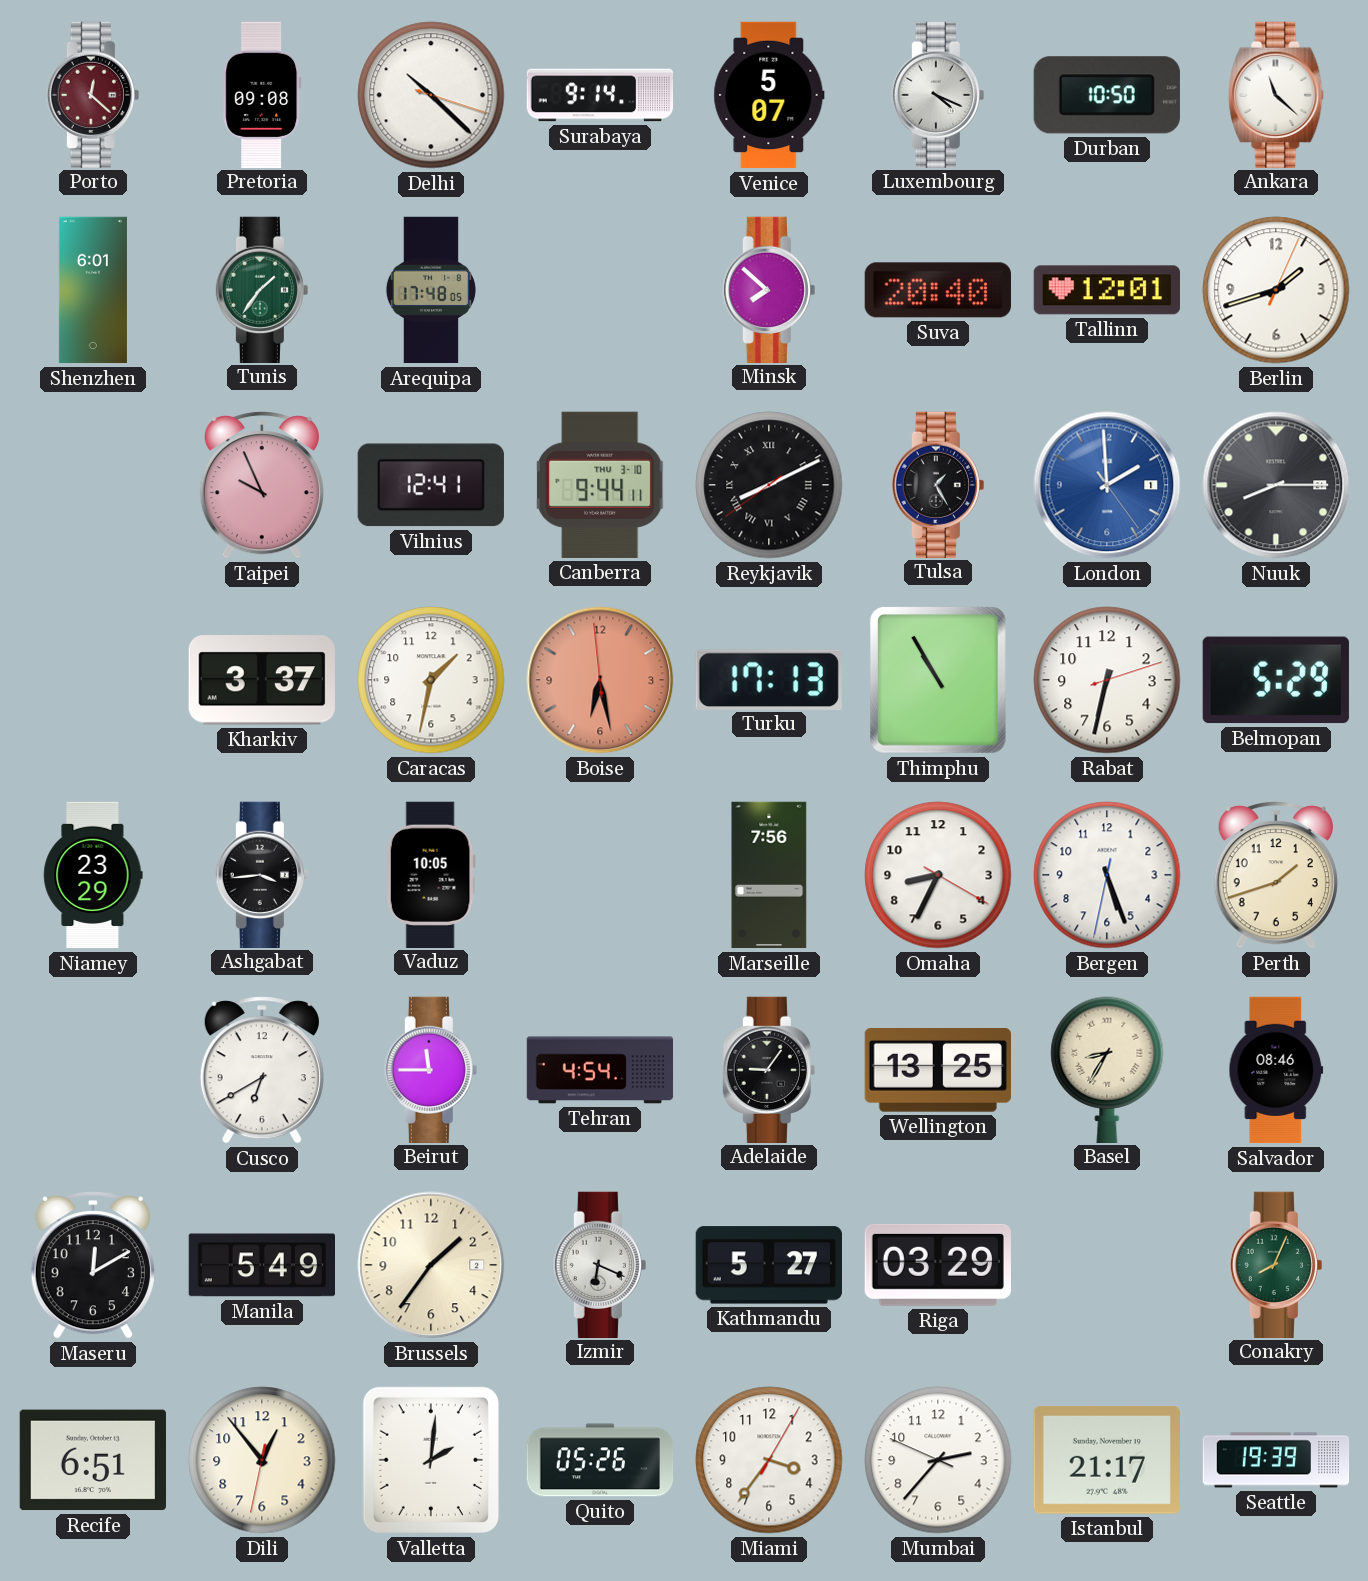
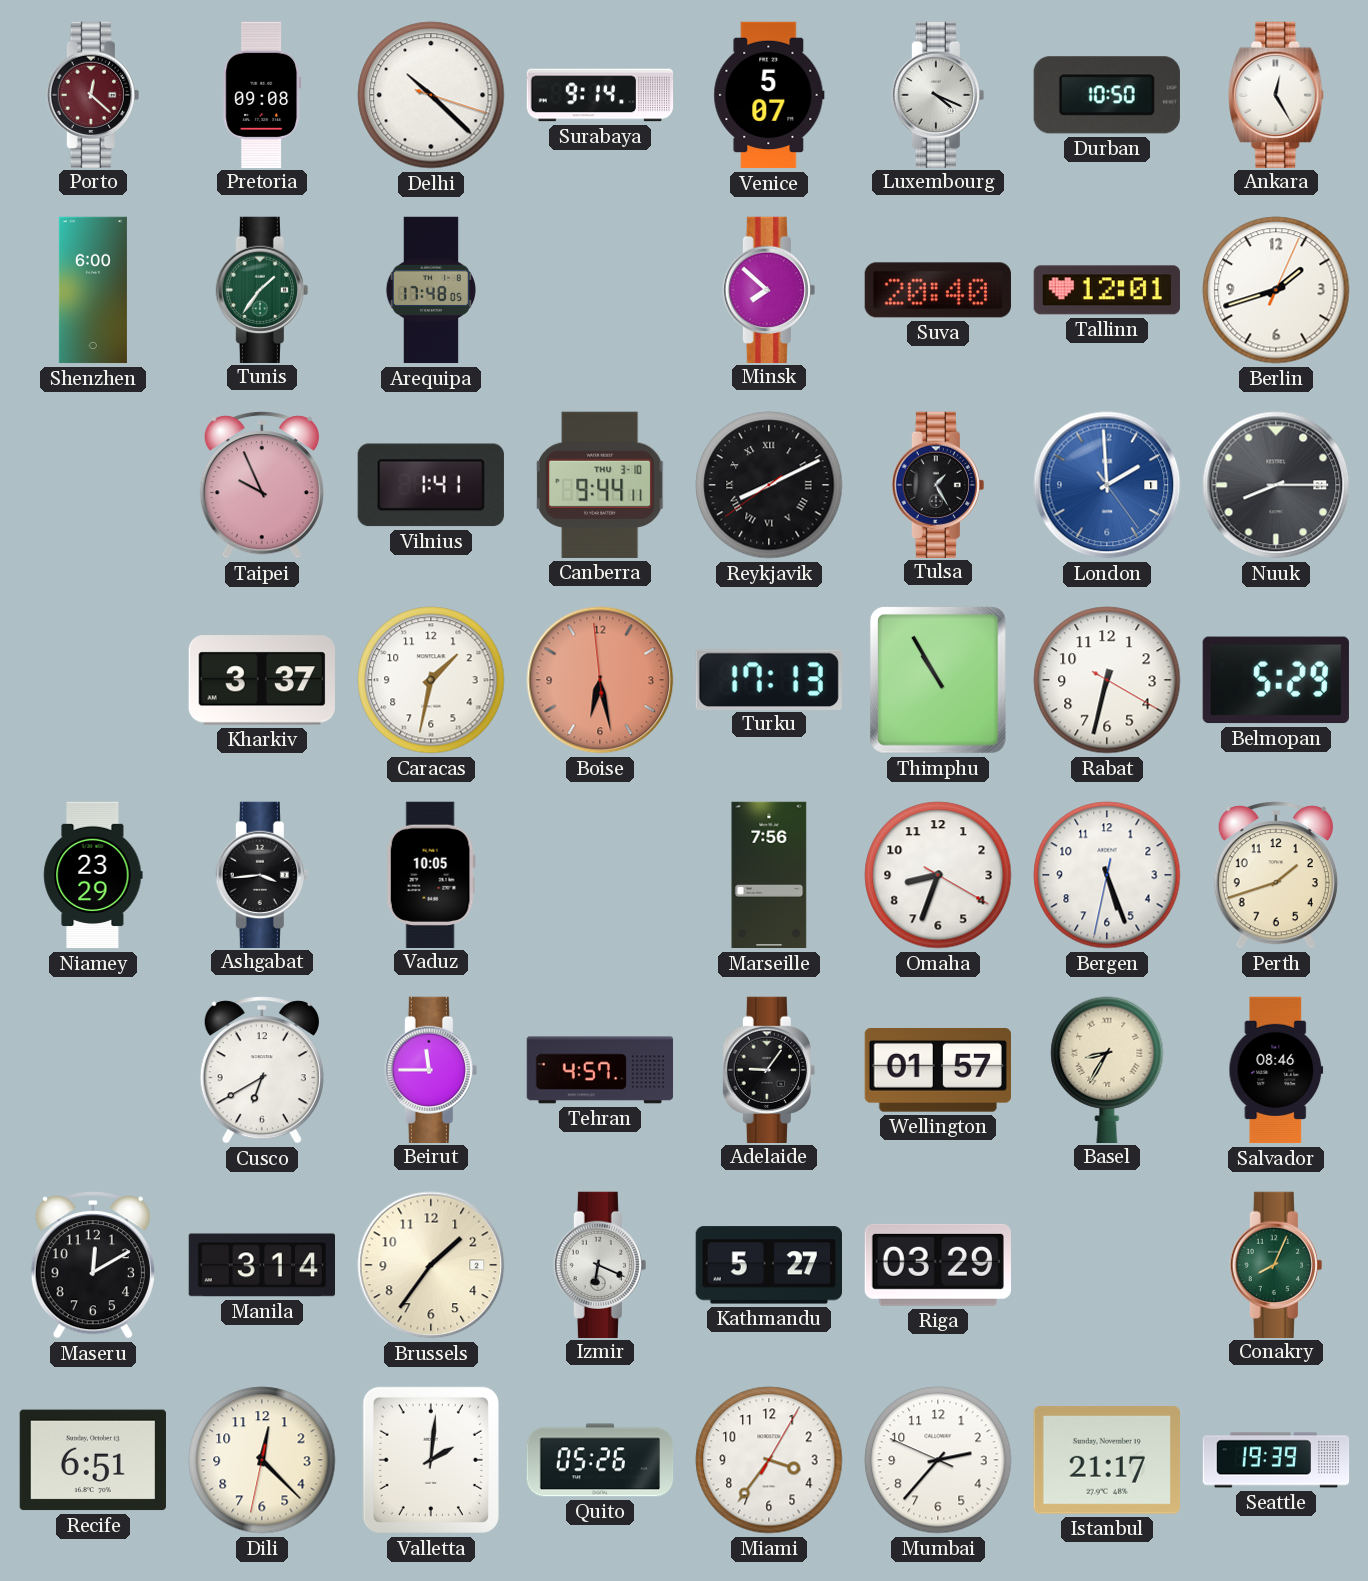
Ankara: 11:22 -> 12:25
Shenzhen: 6:01 -> 6:00
Vilnius: 12:41 -> 1:41
Rabat: 6:32:12 -> 6:32:20
Omaha: 8:34 -> 8:33
Tehran: 4:54 -> 4:57
Wellington: 13:25 -> 01:57
Manila: 5:49 -> 3:14
Dili: 12:53 -> 12:22
